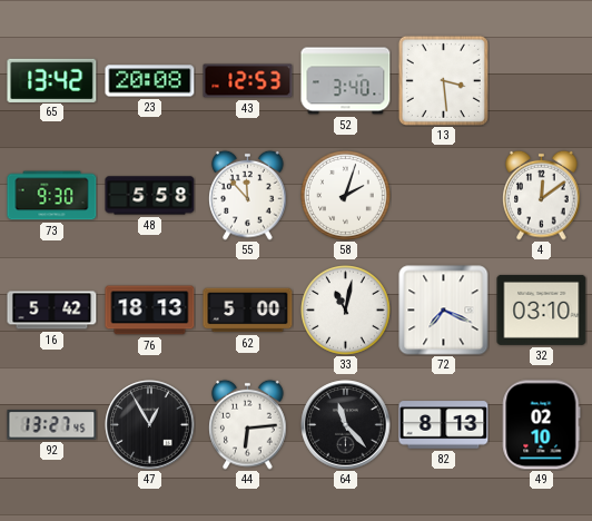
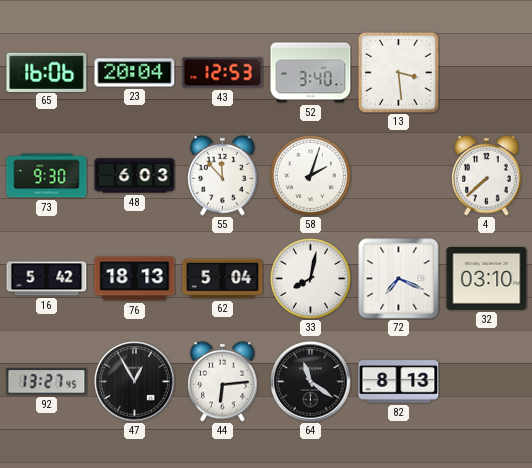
65: 13:42 -> 16:06
23: 20:08 -> 20:04
48: 5:58 -> 6:03
4: 12:09 -> 7:38
62: 5:00 -> 5:04
33: 11:02 -> 8:02
64: 11:23 -> 11:21
49: 02:10 -> none
